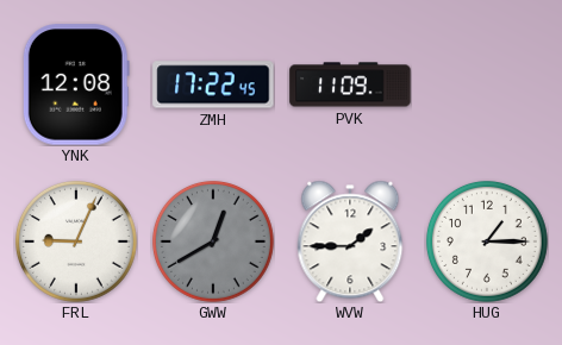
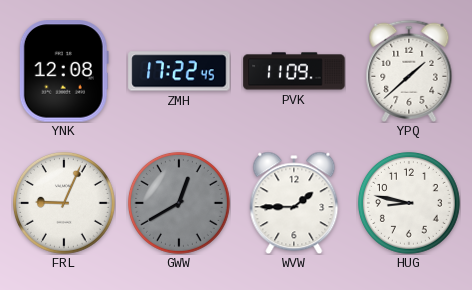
YPQ: none -> 1:38
HUG: 1:15 -> 8:47
